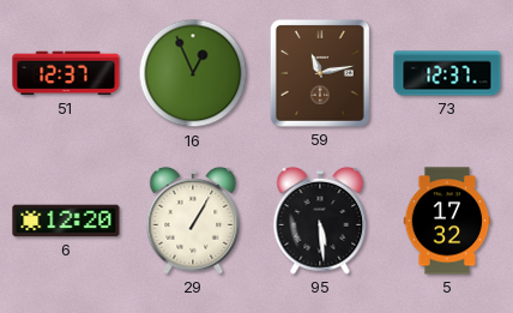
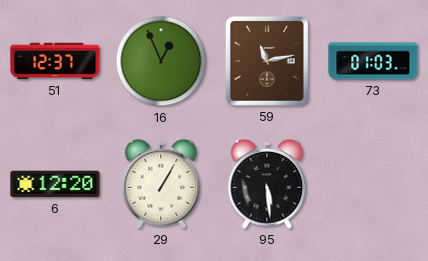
73: 12:37 -> 01:03
5: 17:32 -> none
